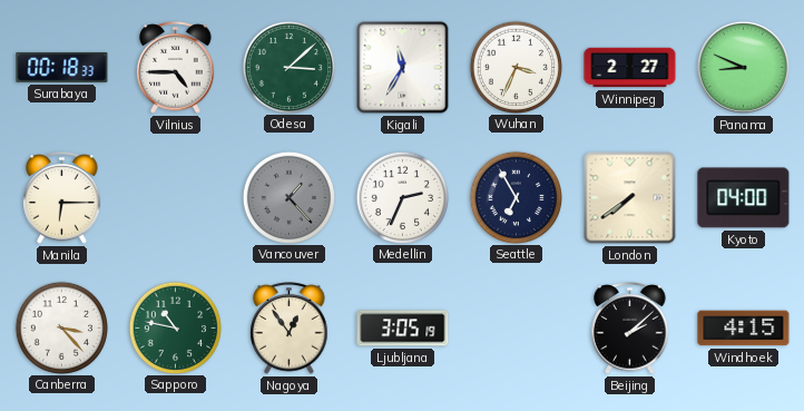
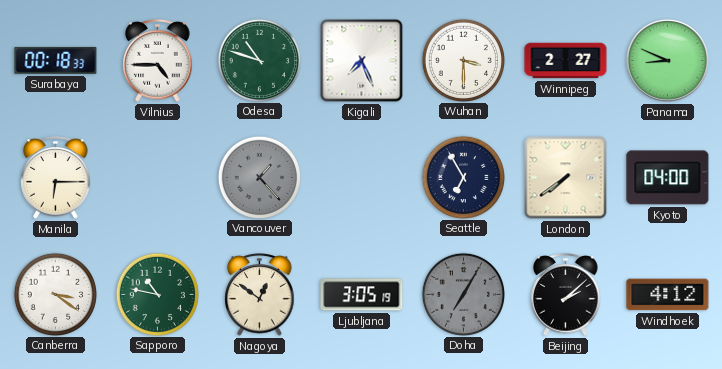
Odesa: 3:08 -> 10:48
Kigali: 11:35 -> 7:26
Wuhan: 3:34 -> 3:30
Medellin: 2:34 -> none
Canberra: 3:23 -> 3:21
Nagoya: 12:54 -> 12:51
Doha: none -> 7:05
Windhoek: 4:15 -> 4:12
